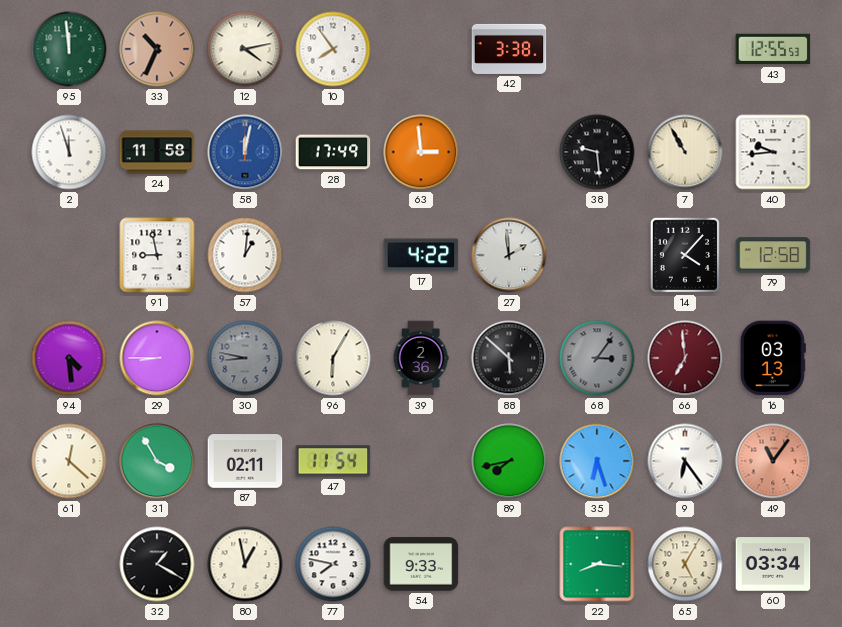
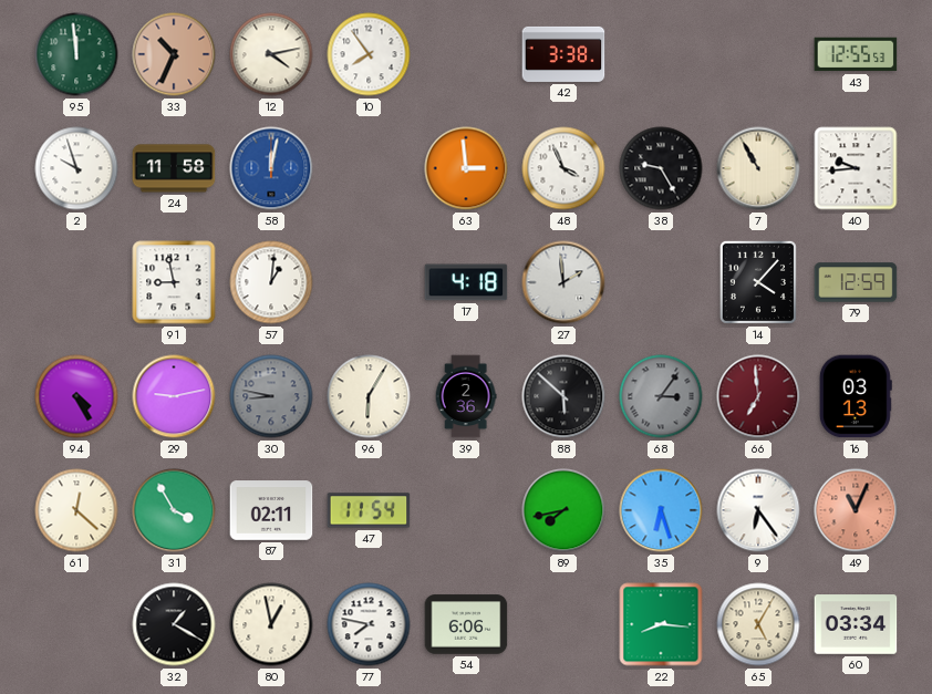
2: 11:57 -> 9:57
28: 17:49 -> none
48: none -> 3:56
38: 9:29 -> 9:25
17: 4:22 -> 4:18
79: 12:58 -> 12:59
94: 4:29 -> 4:25
29: 8:45 -> 9:13
49: 11:06 -> 11:04
54: 9:33 -> 6:06
